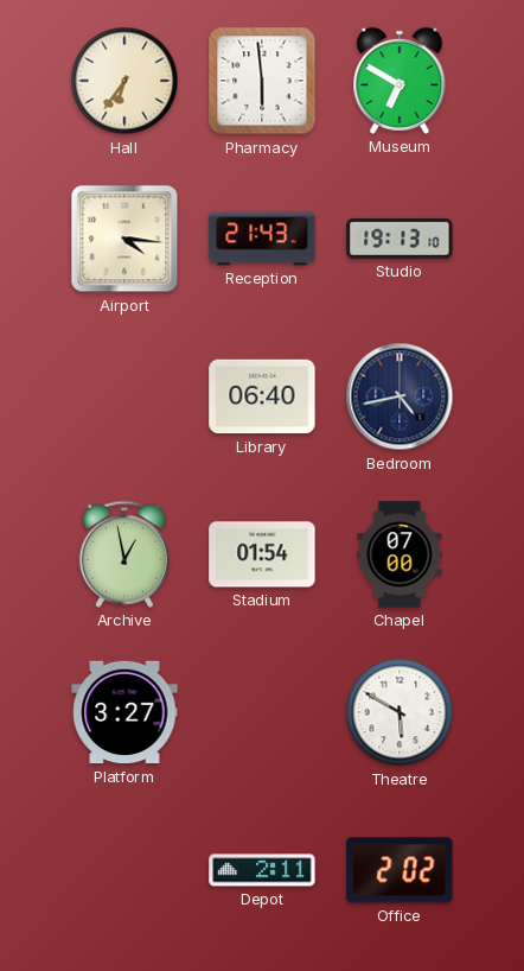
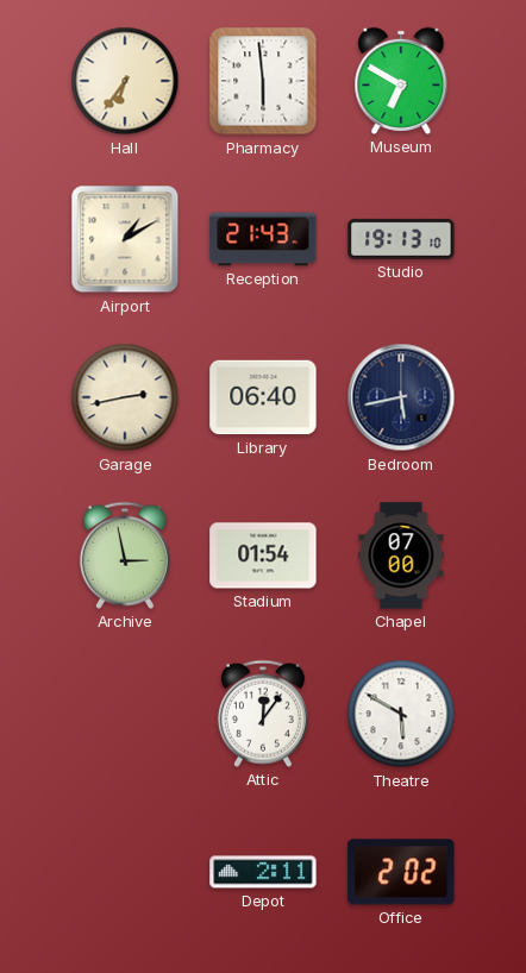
Airport: 4:16 -> 1:10
Garage: none -> 2:43
Bedroom: 4:43 -> 5:43
Archive: 12:58 -> 2:58
Platform: 3:27 -> none
Attic: none -> 12:06
